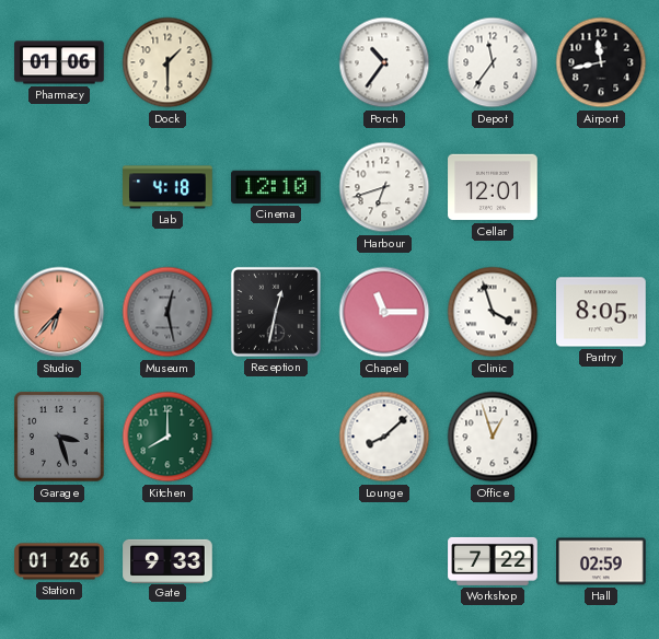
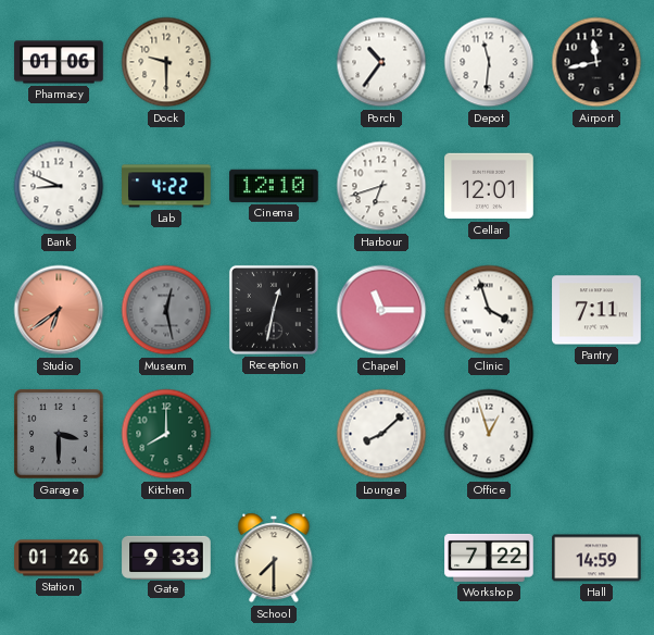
Dock: 1:30 -> 9:30
Depot: 11:36 -> 11:31
Bank: none -> 8:49
Lab: 4:18 -> 4:22
Studio: 6:37 -> 6:39
Pantry: 8:05 -> 7:11
Garage: 3:27 -> 3:30
School: none -> 7:30
Hall: 02:59 -> 14:59
